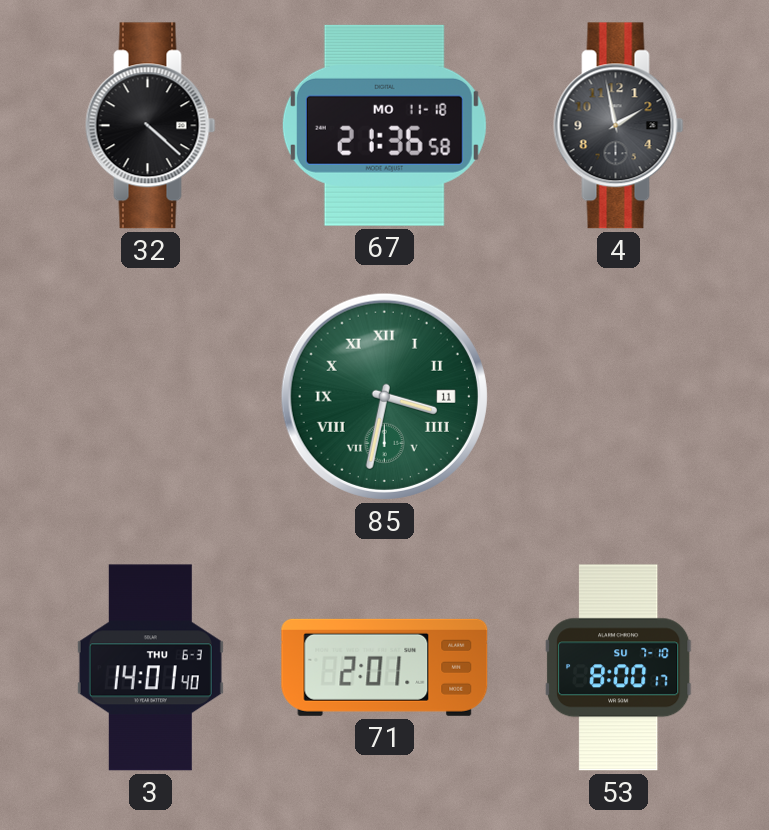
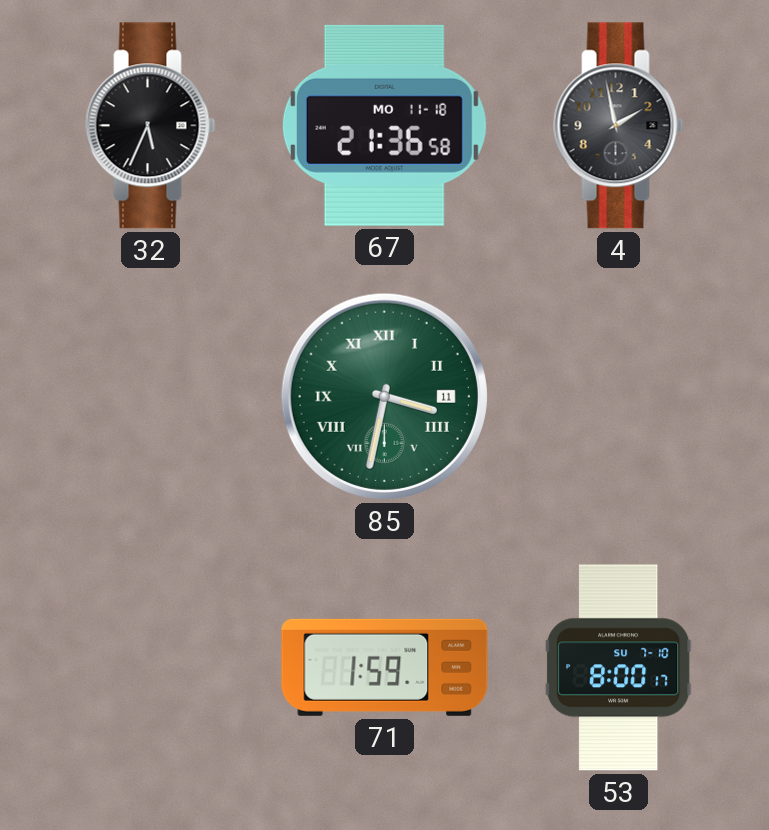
32: 4:22 -> 5:34
3: 14:01 -> none
71: 2:01 -> 1:59
